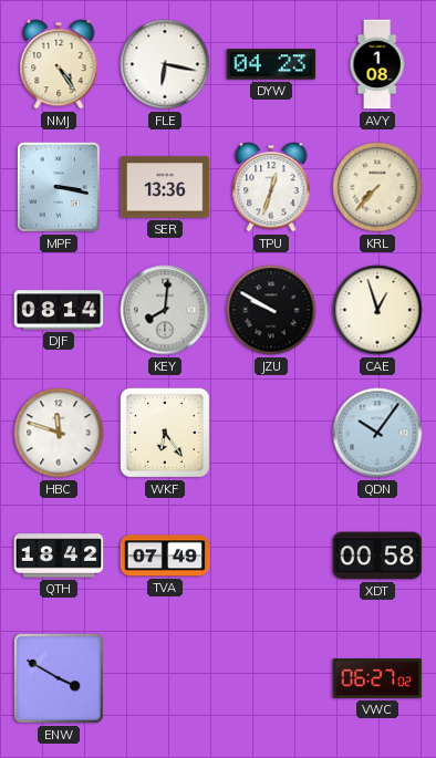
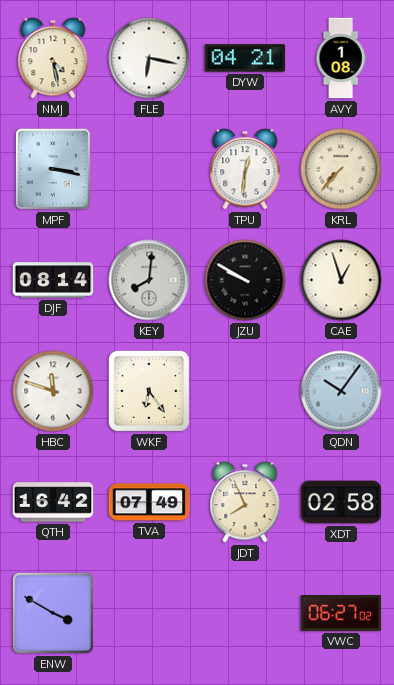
NMJ: 4:24 -> 4:28
DYW: 04:23 -> 04:21
SER: 13:36 -> none
TPU: 12:33 -> 12:31
QTH: 18:42 -> 16:42
JDT: none -> 7:56
XDT: 00:58 -> 02:58
